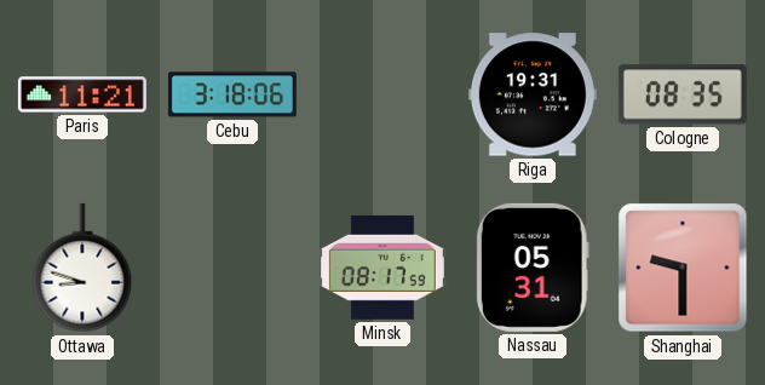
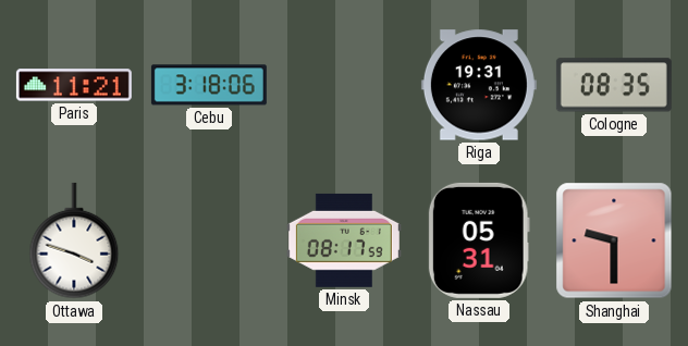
Ottawa: 8:48 -> 3:48
